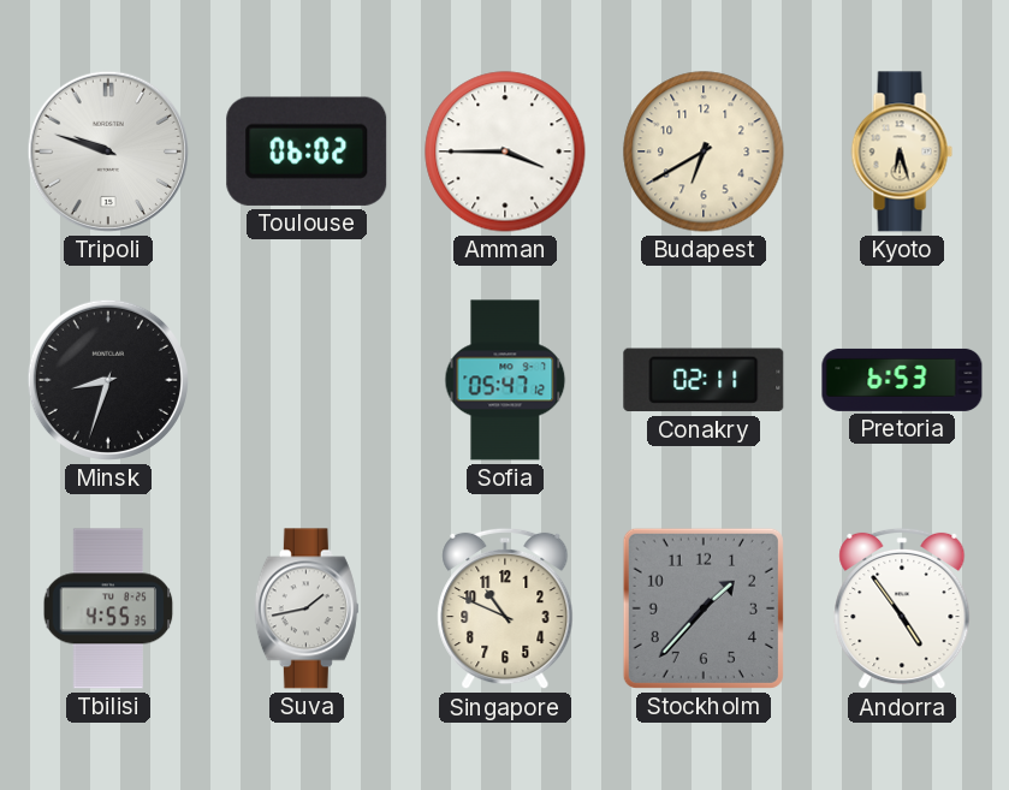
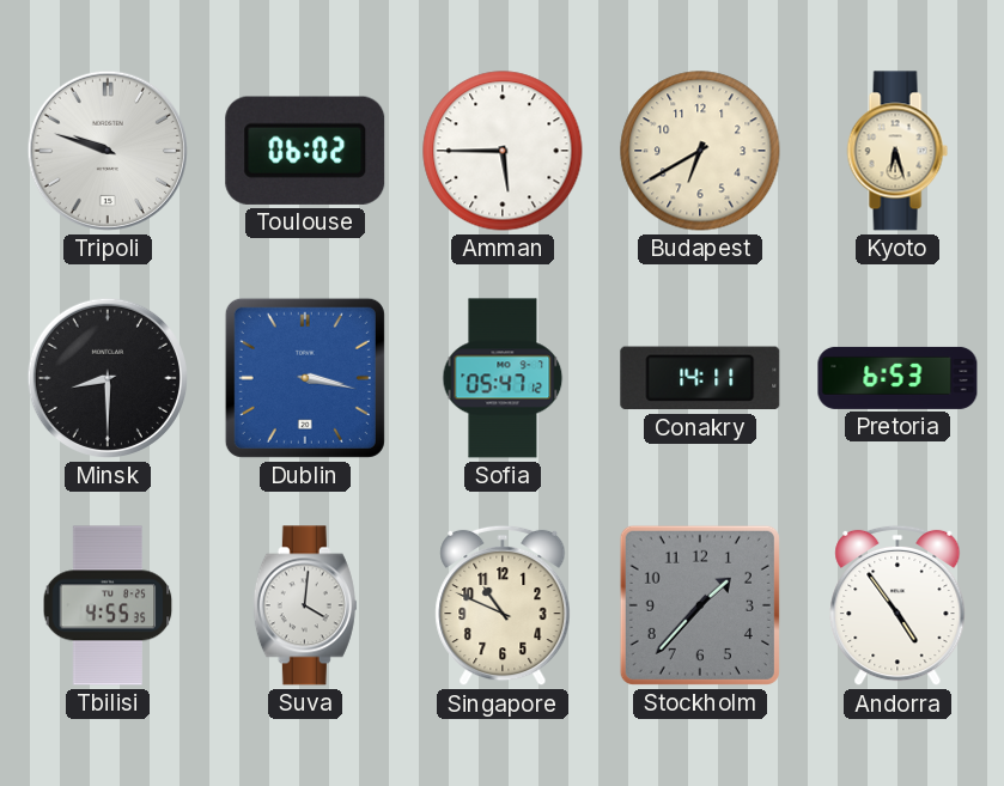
Amman: 3:45 -> 5:45
Minsk: 8:33 -> 8:30
Dublin: none -> 3:17
Conakry: 02:11 -> 14:11
Suva: 1:43 -> 4:01
